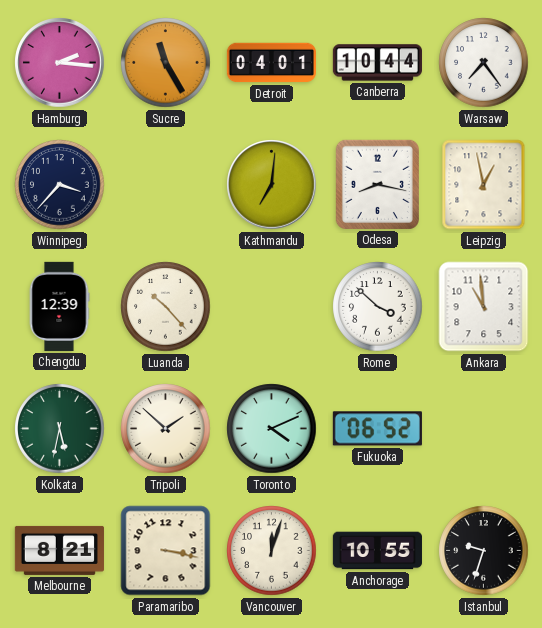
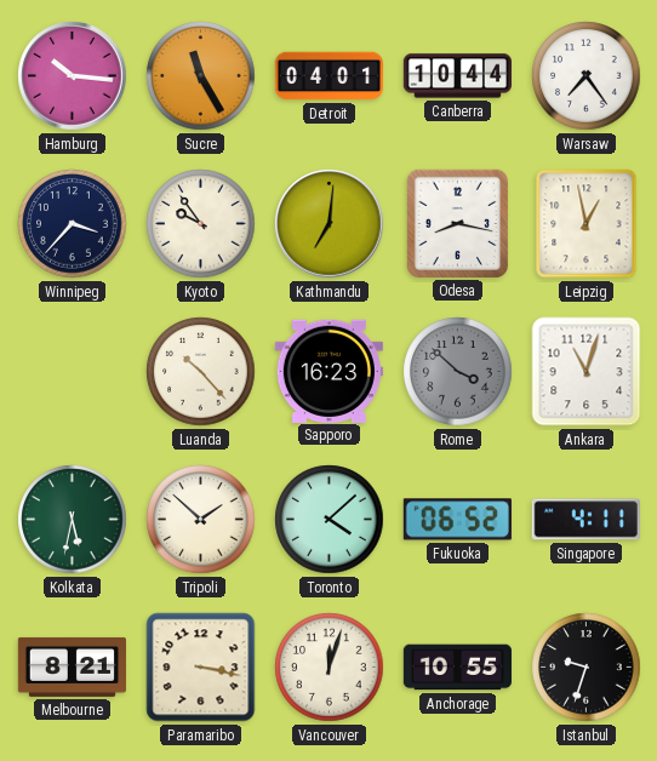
Hamburg: 2:16 -> 10:16
Kyoto: none -> 9:54
Chengdu: 12:39 -> none
Sapporo: none -> 16:23
Rome dial: white -> grey
Ankara: 10:59 -> 11:03
Toronto: 4:11 -> 4:08
Singapore: none -> 4:11
